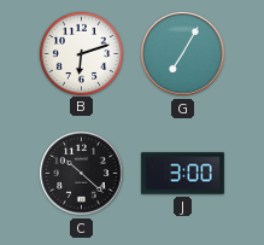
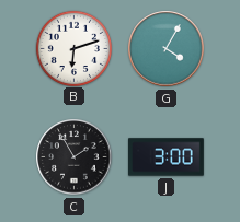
G: 7:05 -> 4:05
C: 10:22 -> 1:55
